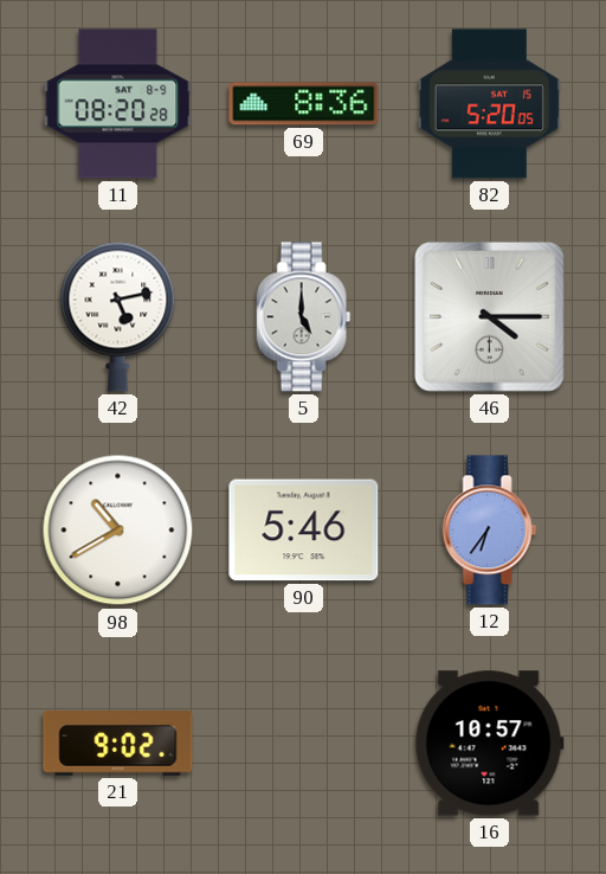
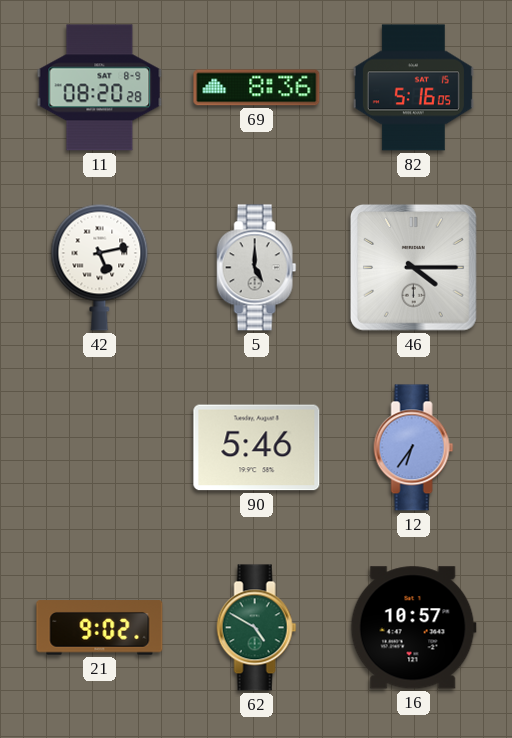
82: 5:20 -> 5:16
98: 10:40 -> none
62: none -> 4:50
